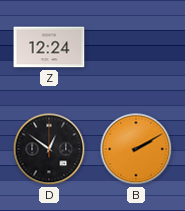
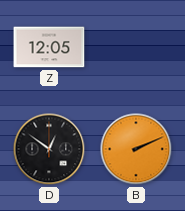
Z: 12:24 -> 12:05
B: 2:10 -> 2:11
